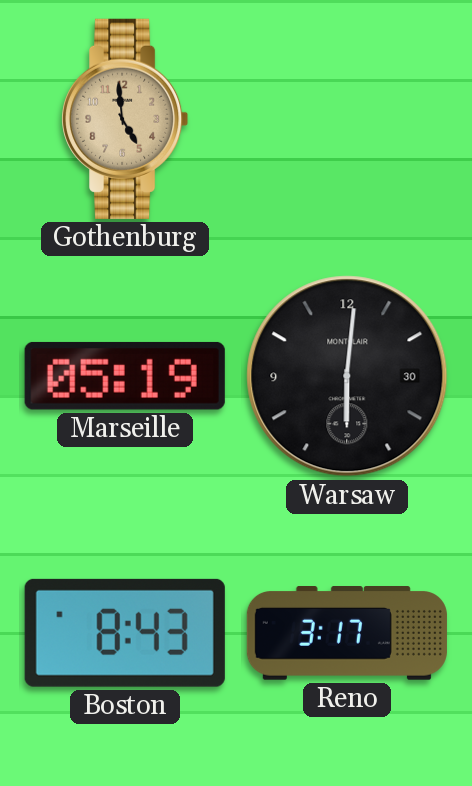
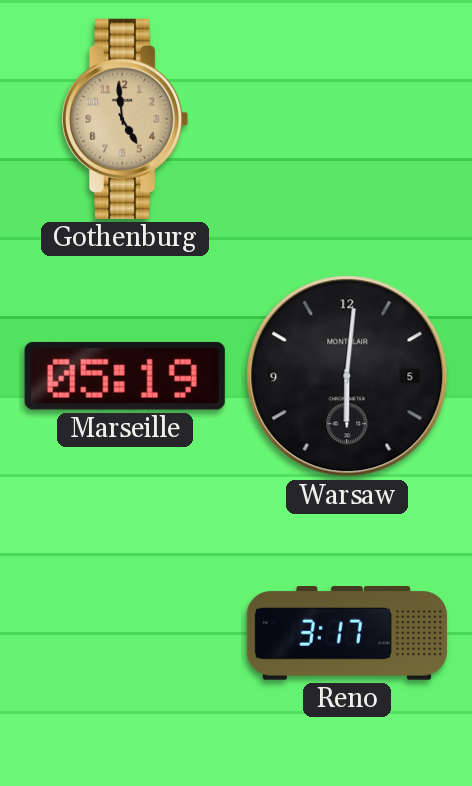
Warsaw date: 30 -> 5
Boston: 8:43 -> none
